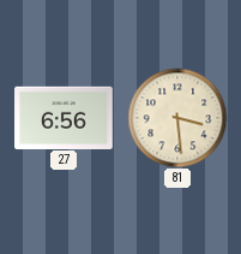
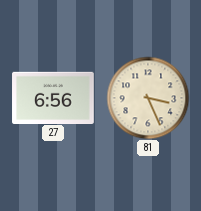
81: 3:29 -> 3:26
